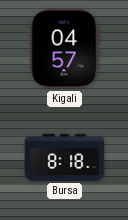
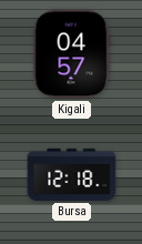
Bursa: 8:18 -> 12:18
